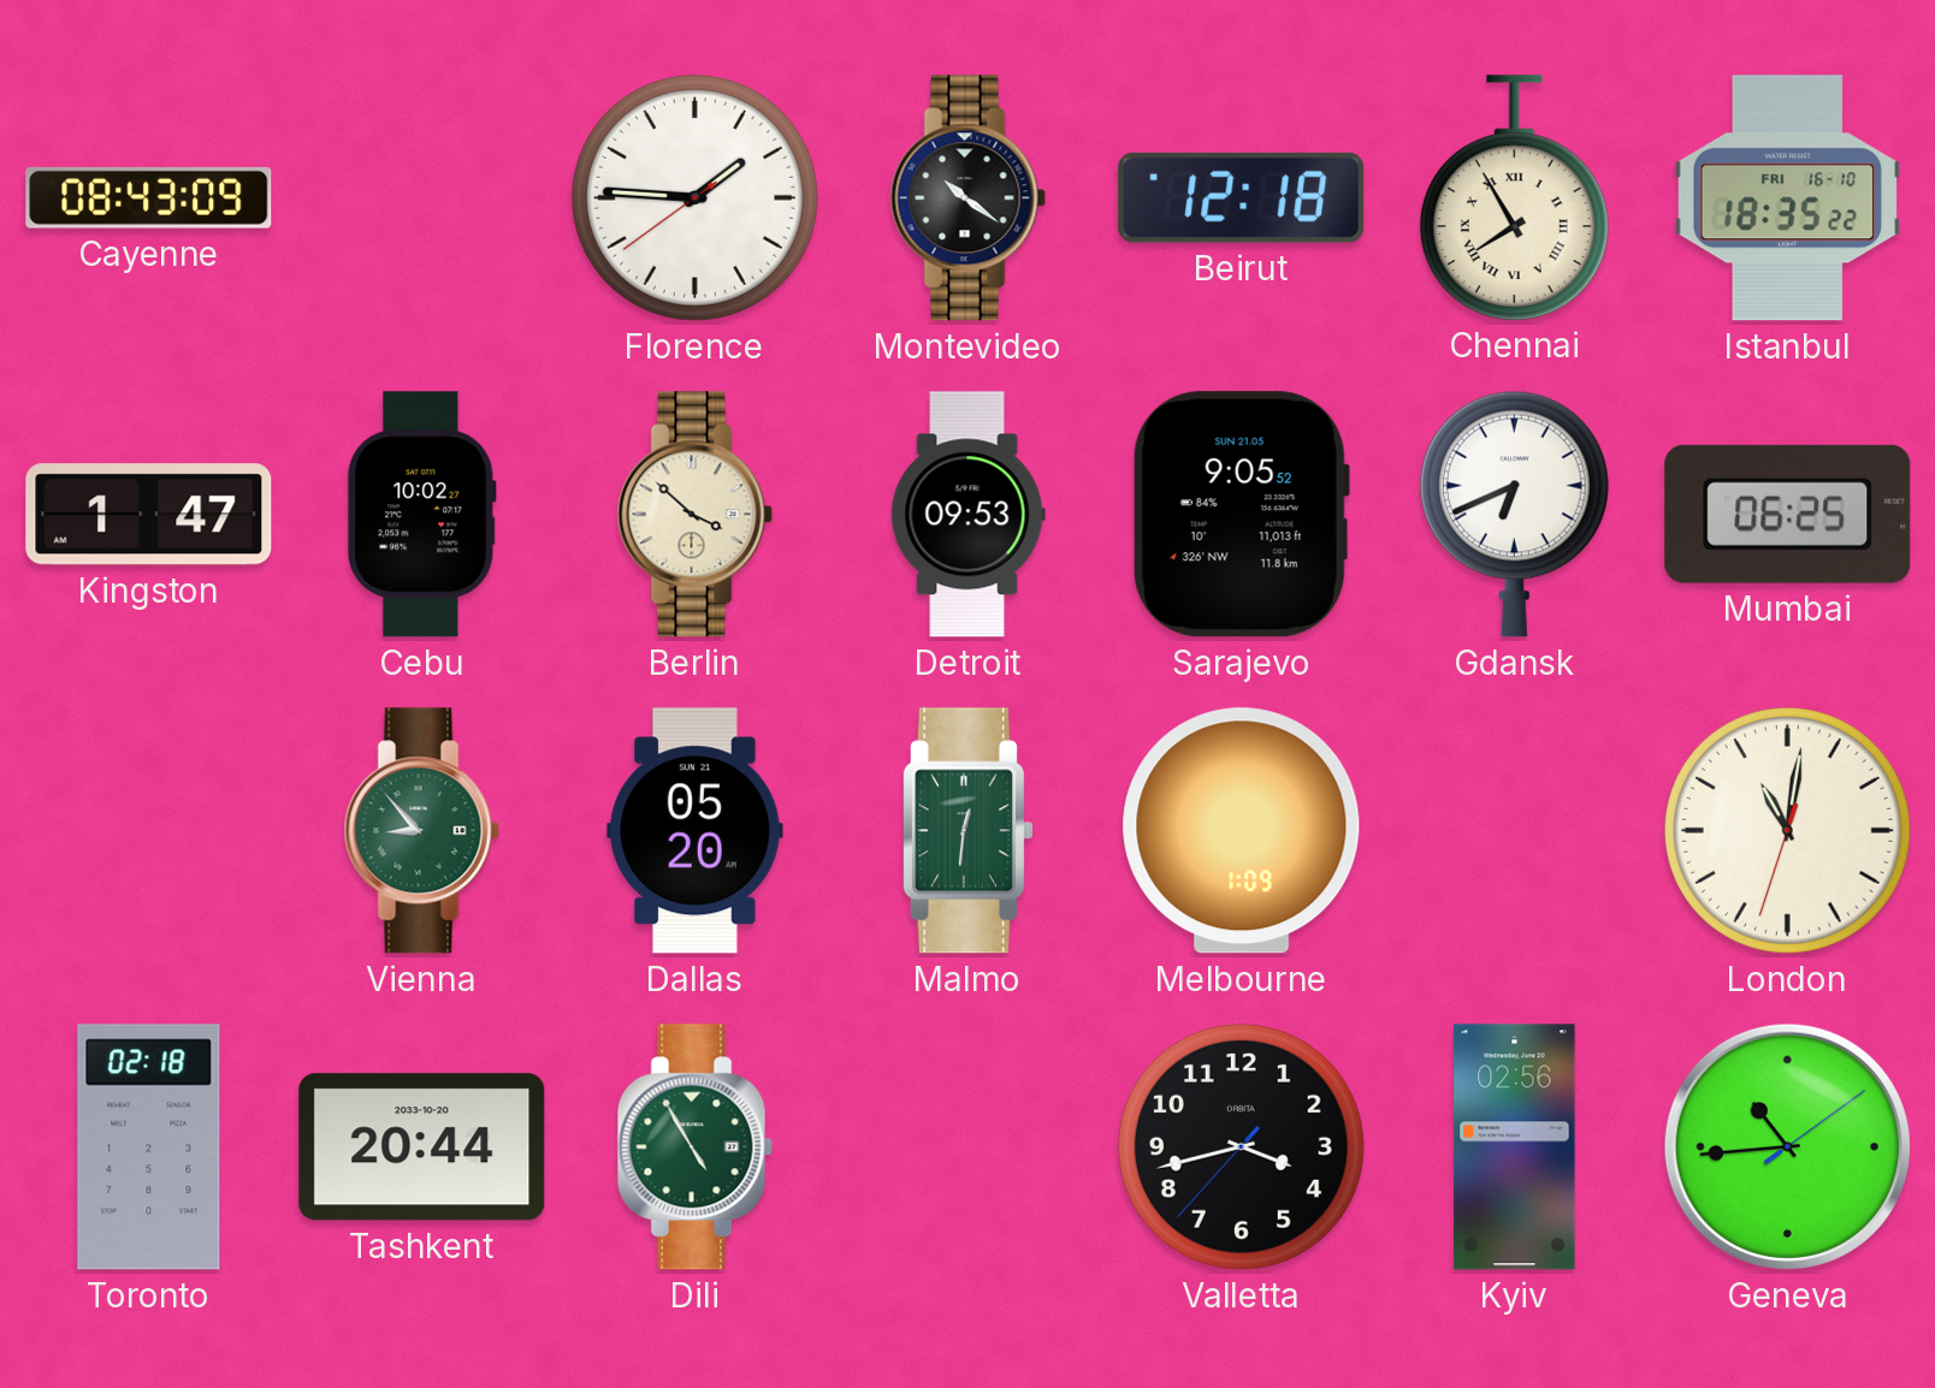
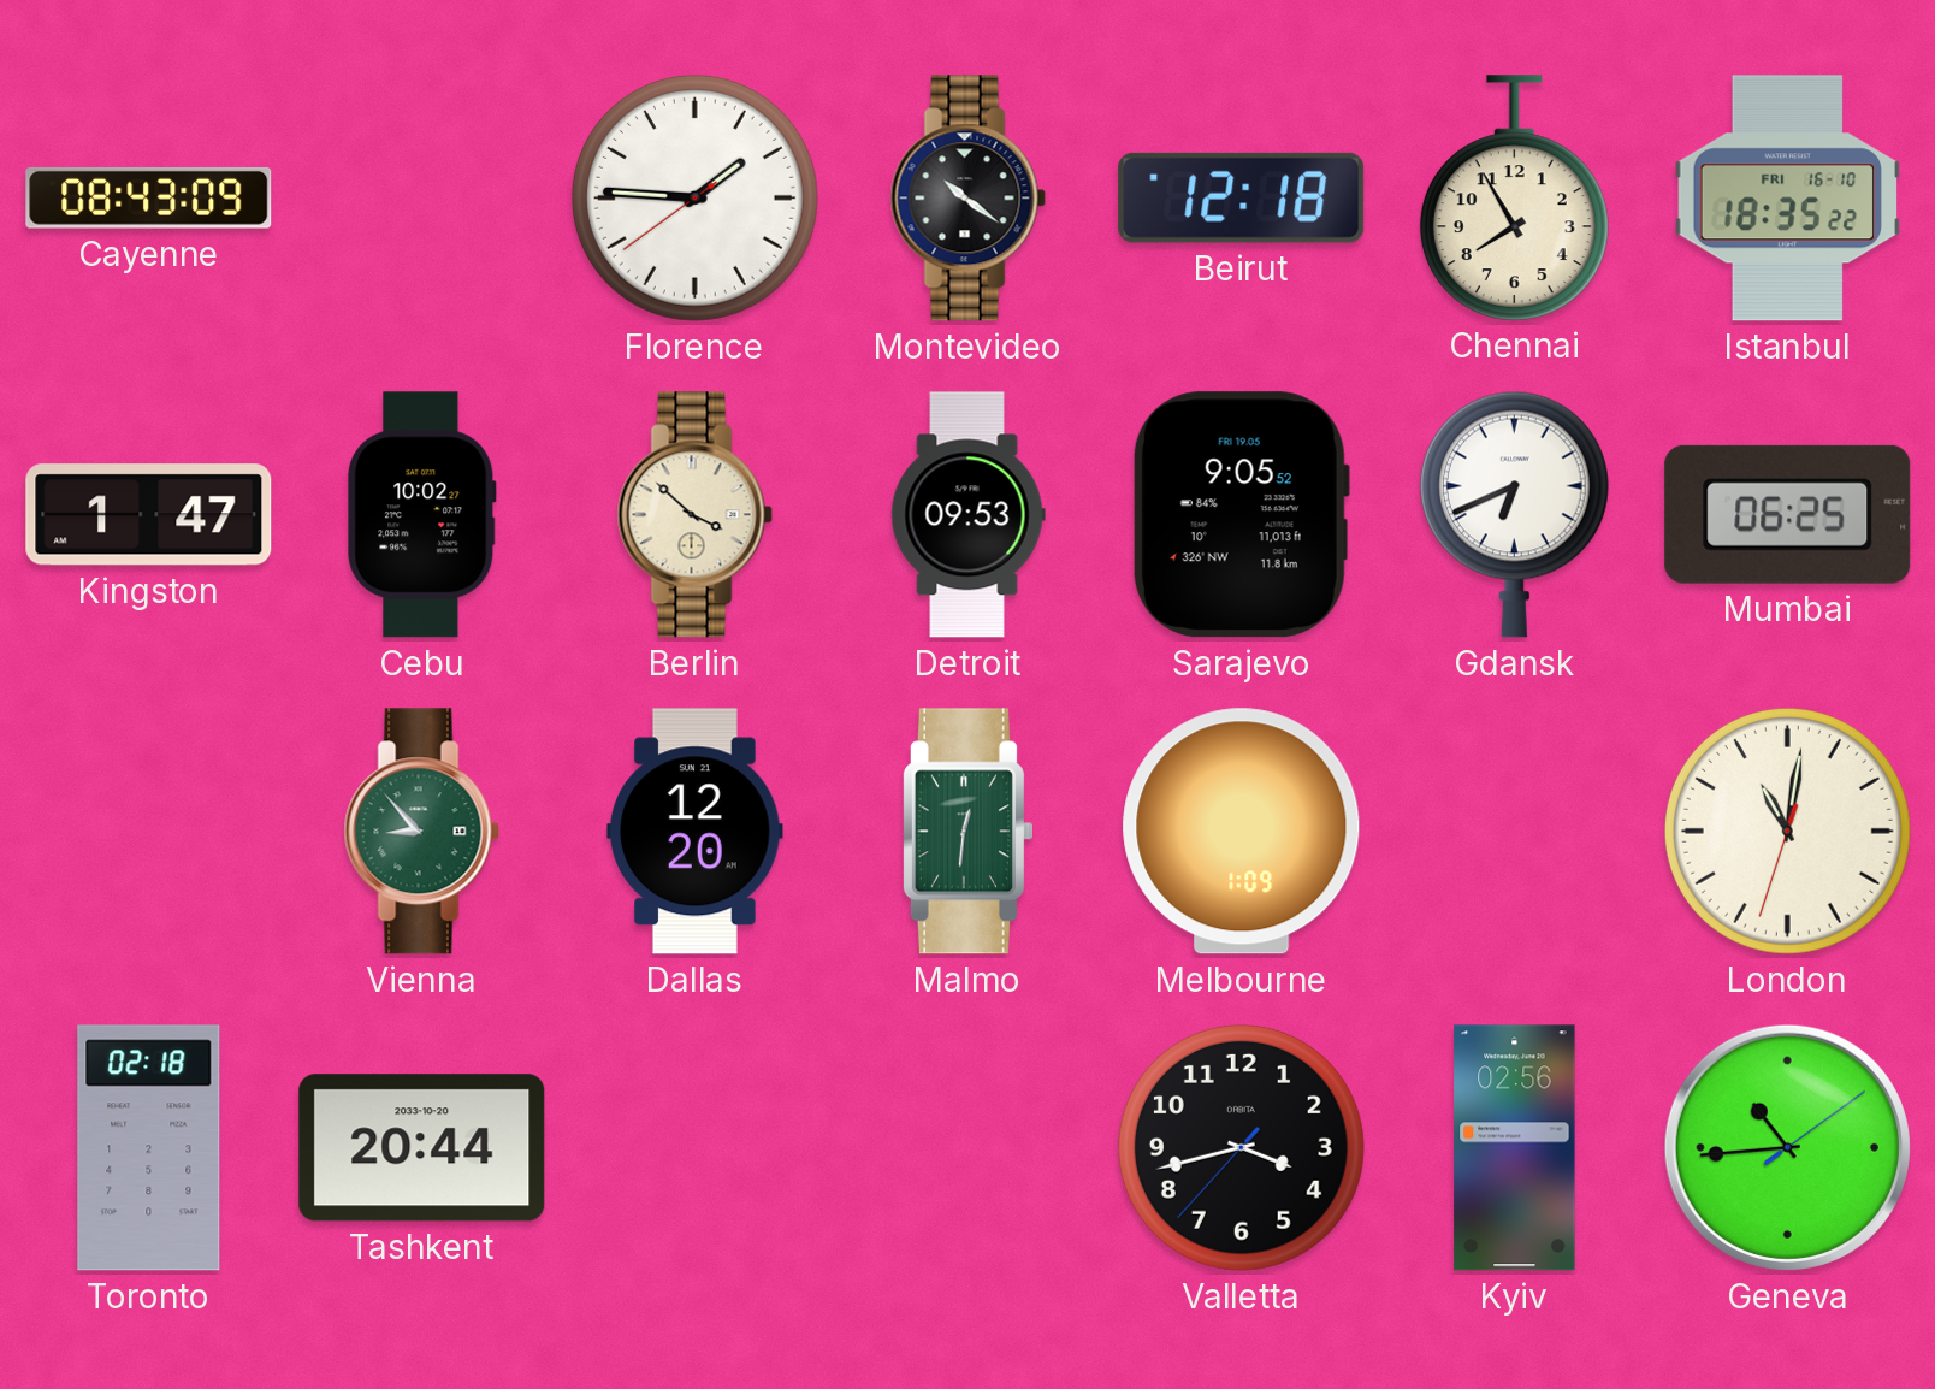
Chennai numerals: Roman -> Arabic
Sarajevo date: SUN 21.05 -> FRI 19.05
Dallas: 05:20 -> 12:20
Dili: 4:55 -> none
